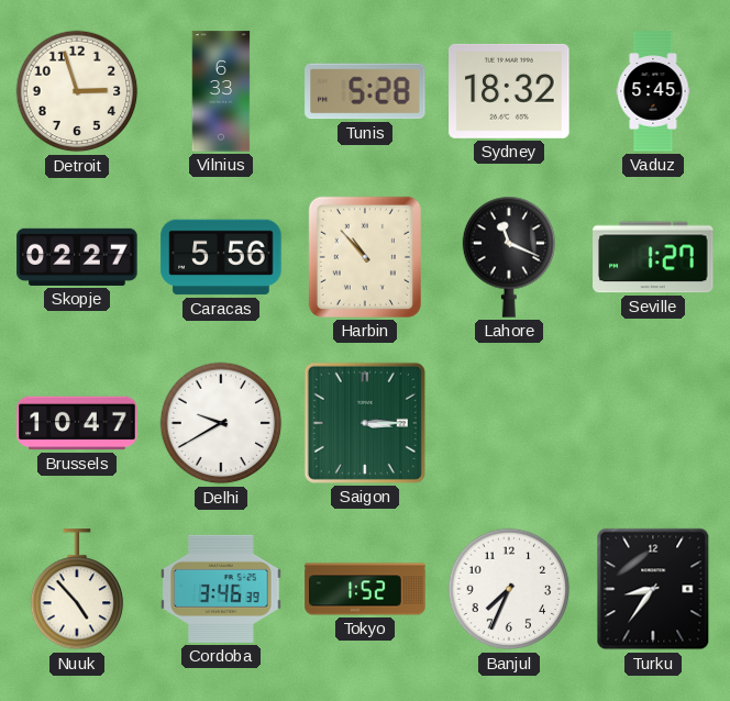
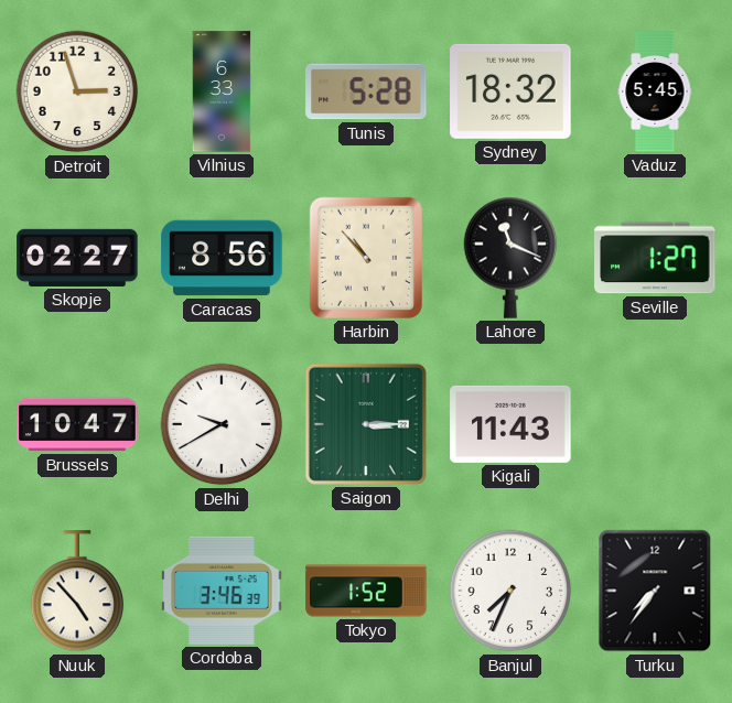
Caracas: 5:56 -> 8:56
Kigali: none -> 11:43
Turku: 8:36 -> 7:36
